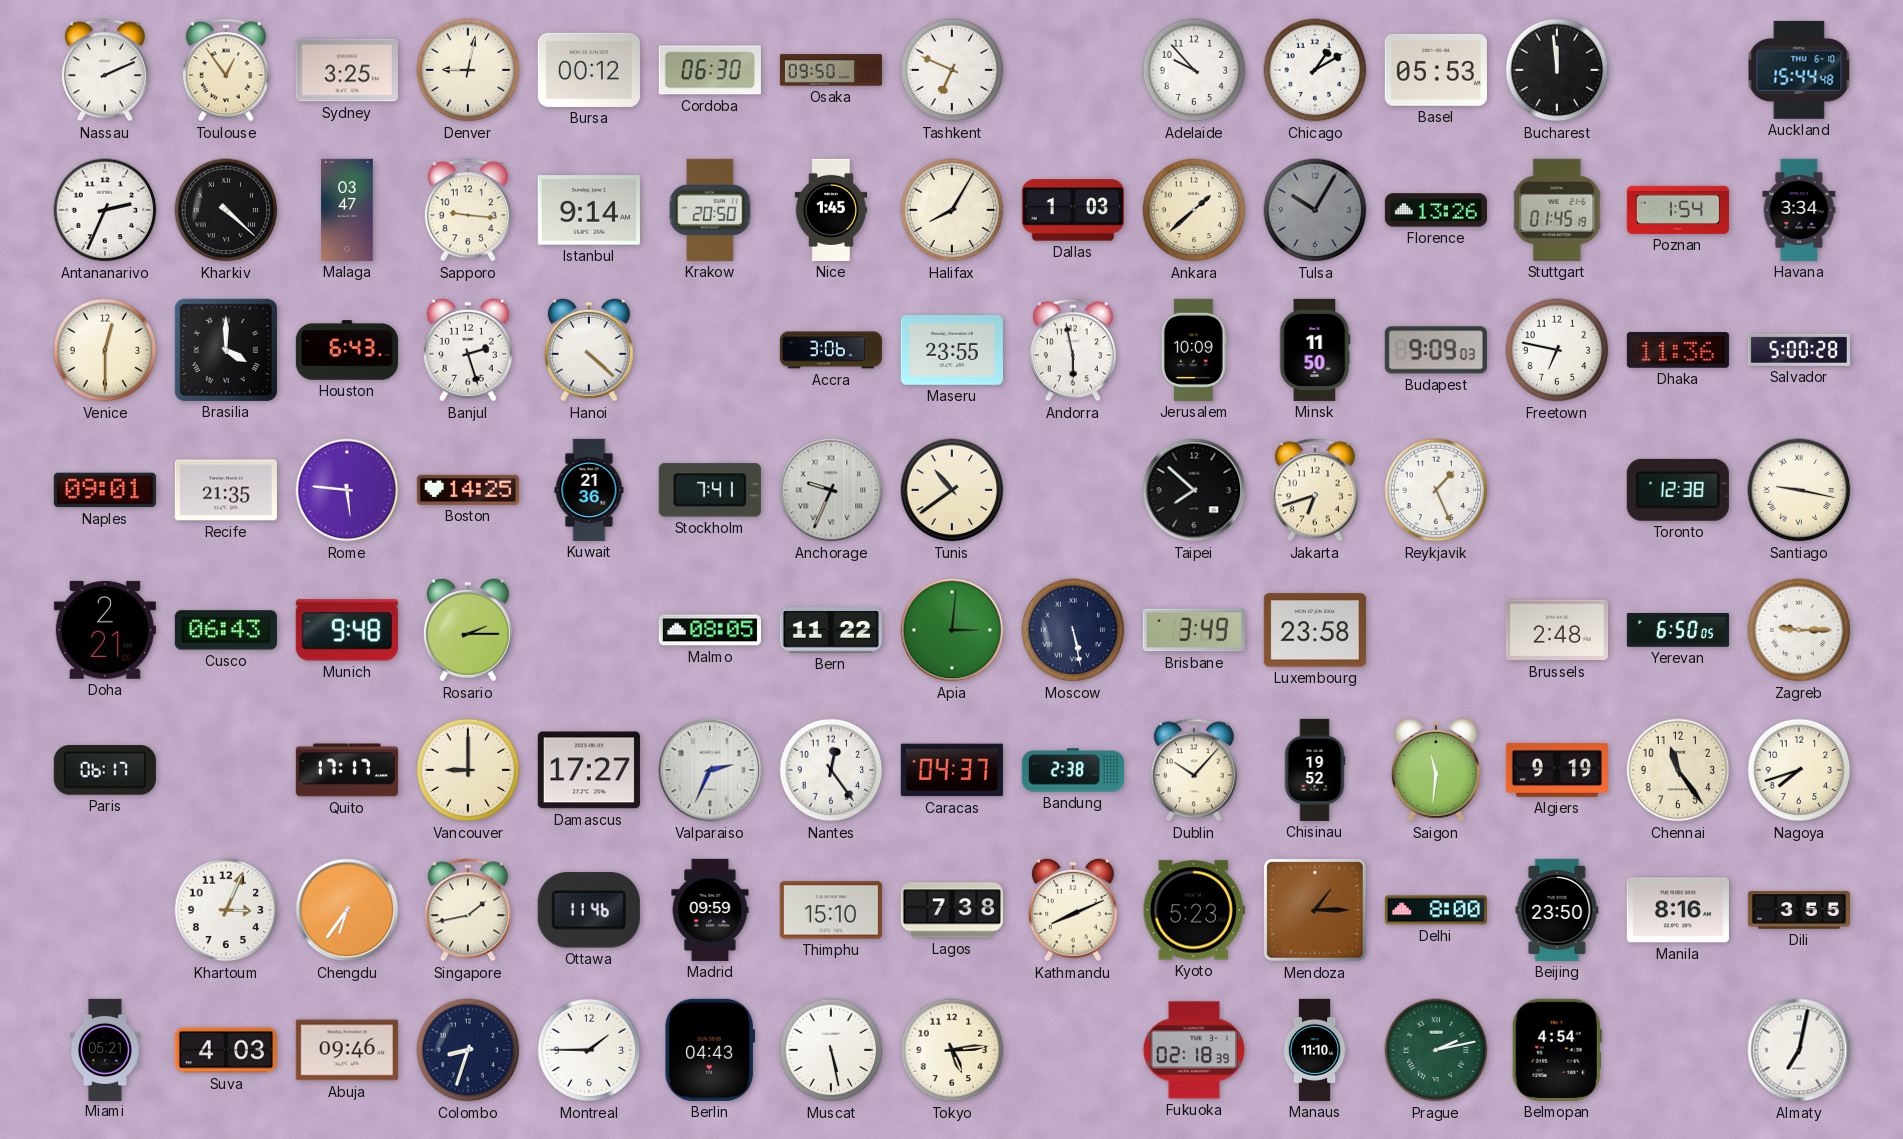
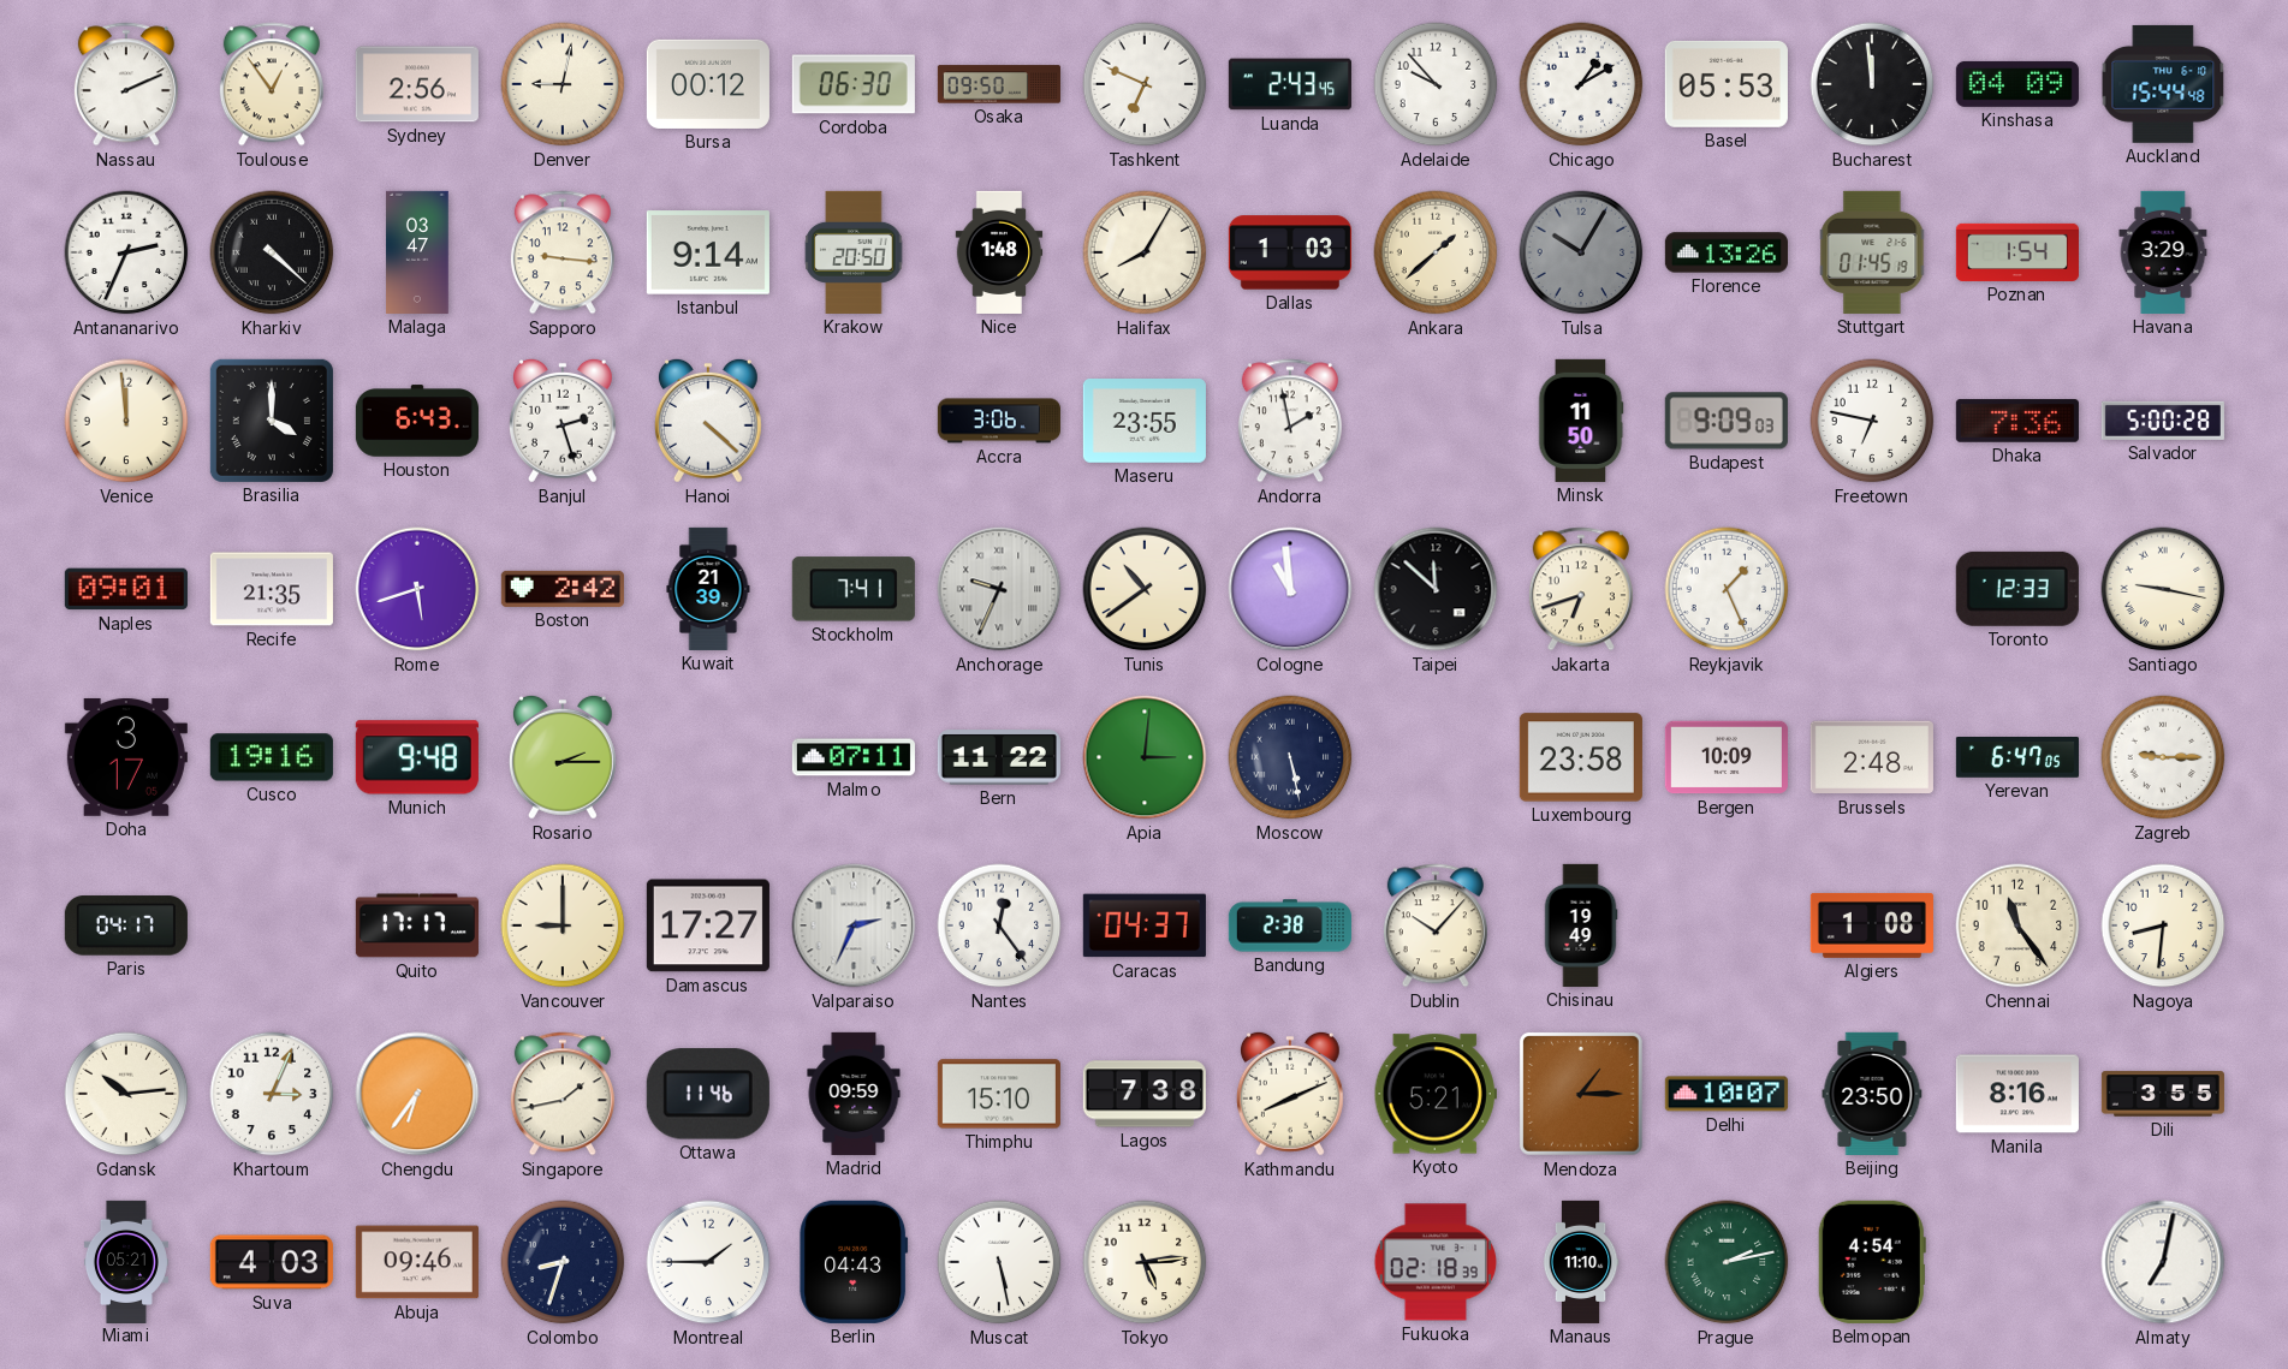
Sydney: 3:25 -> 2:56
Luanda: none -> 2:43
Kinshasa: none -> 04:09
Nice: 1:45 -> 1:48
Havana: 3:34 -> 3:29
Venice: 12:30 -> 11:59
Andorra: 5:58 -> 1:58
Jerusalem: 10:09 -> none
Dhaka: 11:36 -> 7:36
Rome: 5:46 -> 5:42
Boston: 14:25 -> 2:42
Kuwait: 21:36 -> 21:39
Cologne: none -> 10:59
Taipei: 7:52 -> 11:52
Toronto: 12:38 -> 12:33
Doha: 2:21 -> 3:17
Cusco: 06:43 -> 19:16
Malmo: 08:05 -> 07:11
Brisbane: 3:49 -> none
Bergen: none -> 10:09
Yerevan: 6:50 -> 6:47
Paris: 06:17 -> 04:17
Chisinau: 19:52 -> 19:49
Saigon: 11:31 -> none
Algiers: 9:19 -> 1:08
Nagoya: 7:42 -> 8:31
Gdansk: none -> 10:14
Kyoto: 5:23 -> 5:21
Delhi: 8:00 -> 10:07
